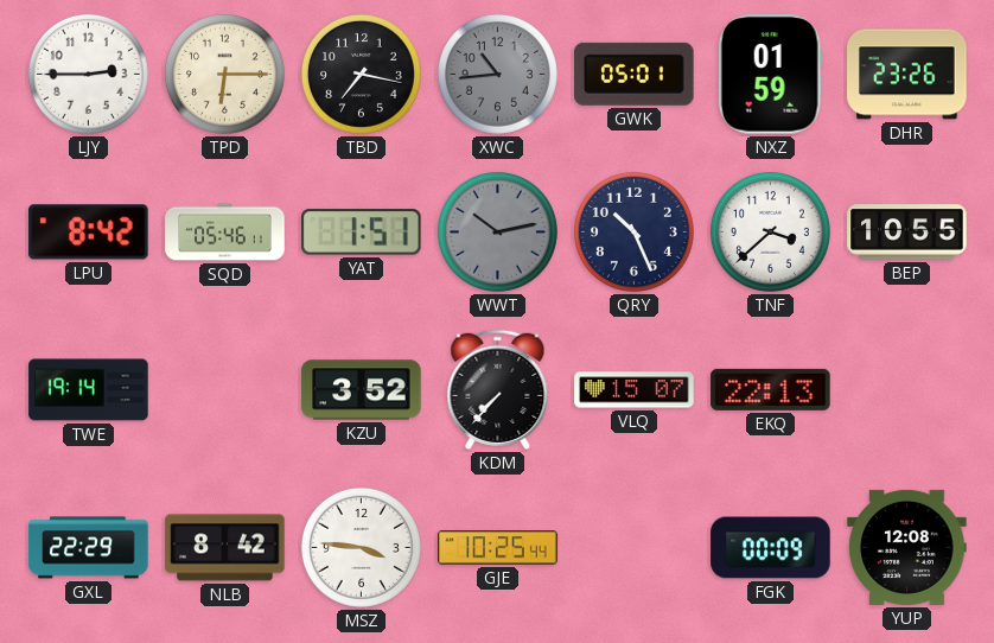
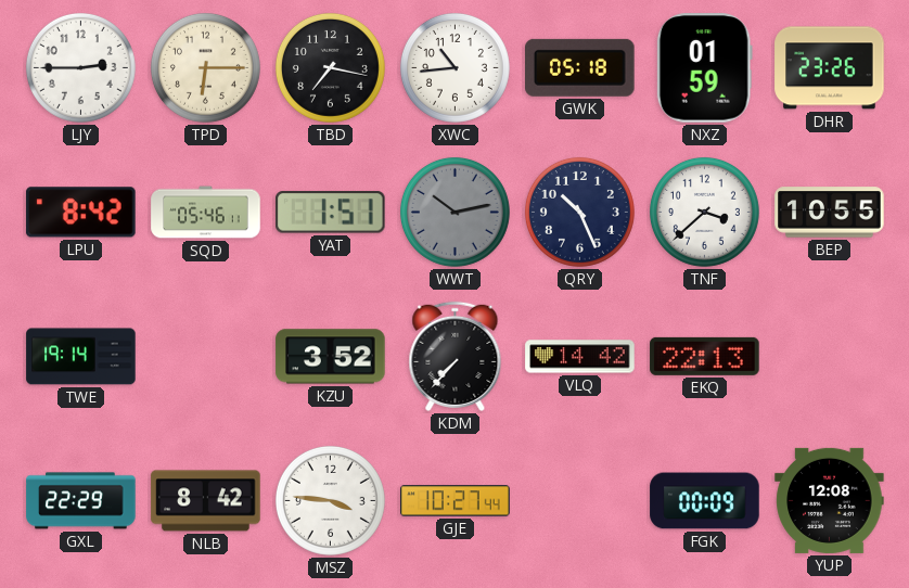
XWC dial: grey -> white
GWK: 05:01 -> 05:18
VLQ: 15:07 -> 14:42
GJE: 10:25 -> 10:27
